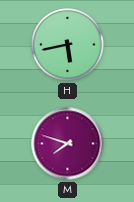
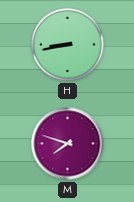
H: 5:43 -> 8:43
